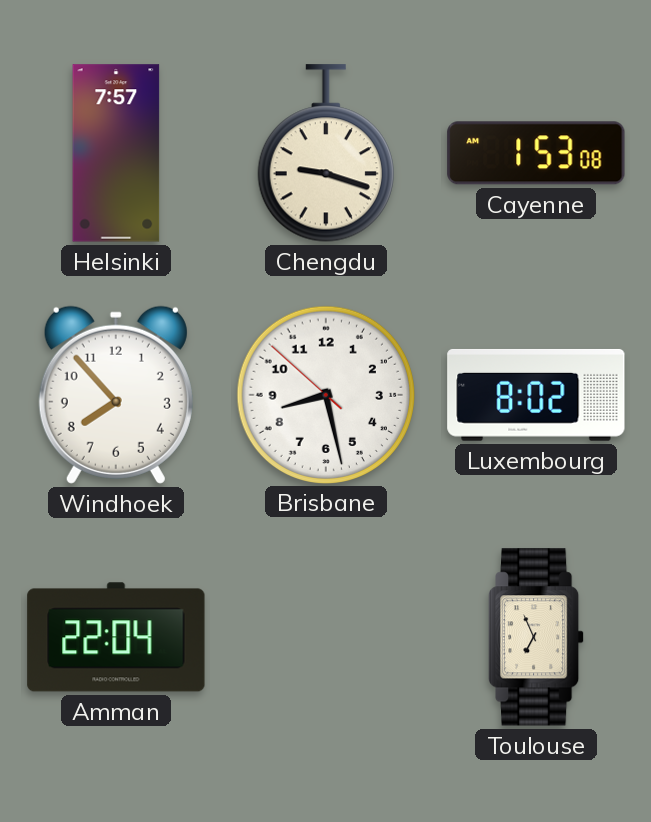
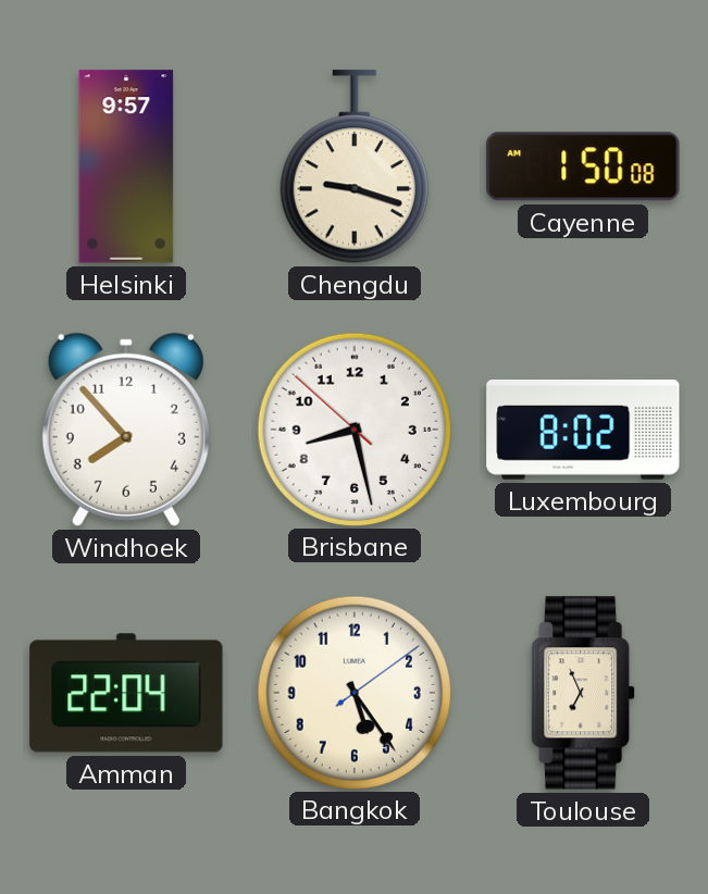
Helsinki: 7:57 -> 9:57
Cayenne: 1:53 -> 1:50
Bangkok: none -> 5:24
